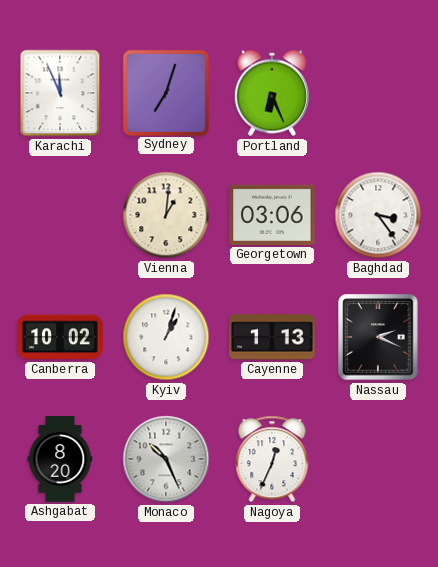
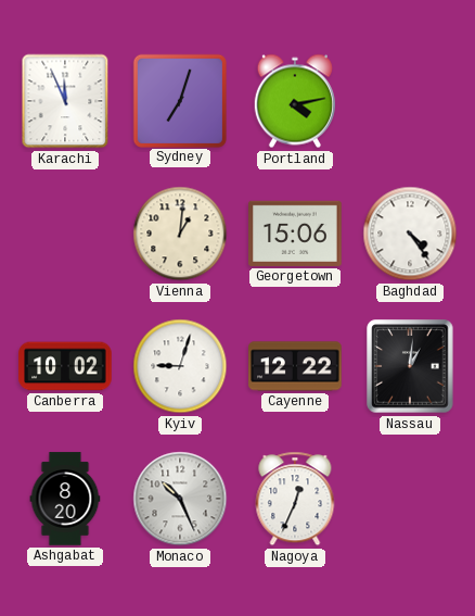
Portland: 6:26 -> 4:13
Georgetown: 03:06 -> 15:06
Baghdad: 3:24 -> 4:24
Kyiv: 1:03 -> 9:03
Cayenne: 1:13 -> 12:22
Nassau: 2:19 -> 1:01
